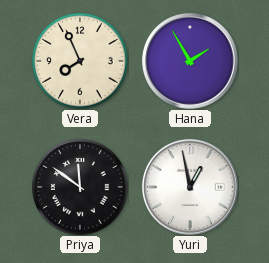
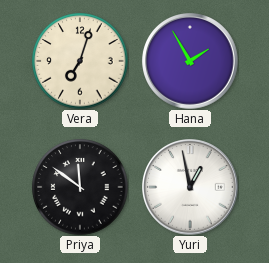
Vera: 7:56 -> 7:03
